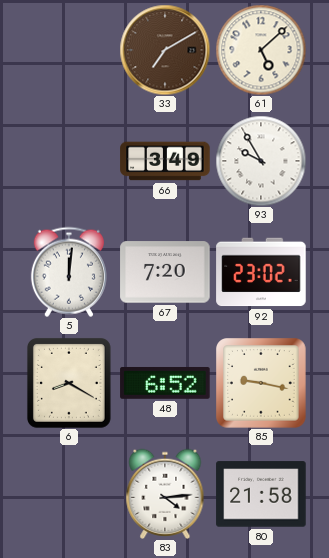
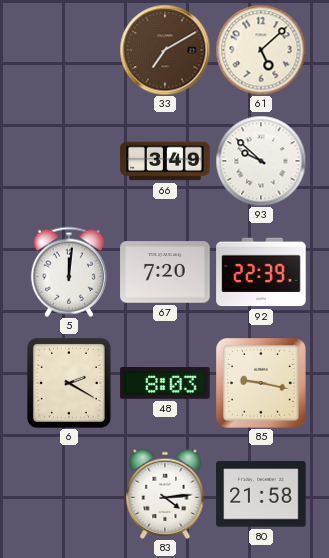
93: 9:55 -> 9:52
92: 23:02 -> 22:39
6: 8:20 -> 2:20
48: 6:52 -> 8:03
